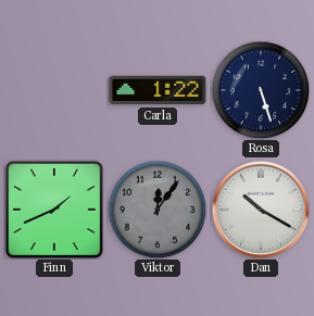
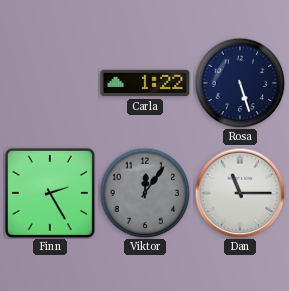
Finn: 1:41 -> 2:25
Dan: 10:20 -> 11:15
